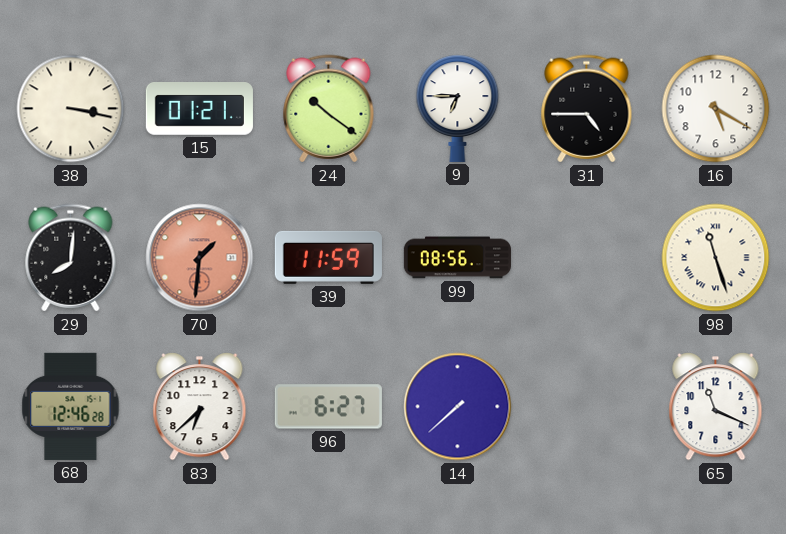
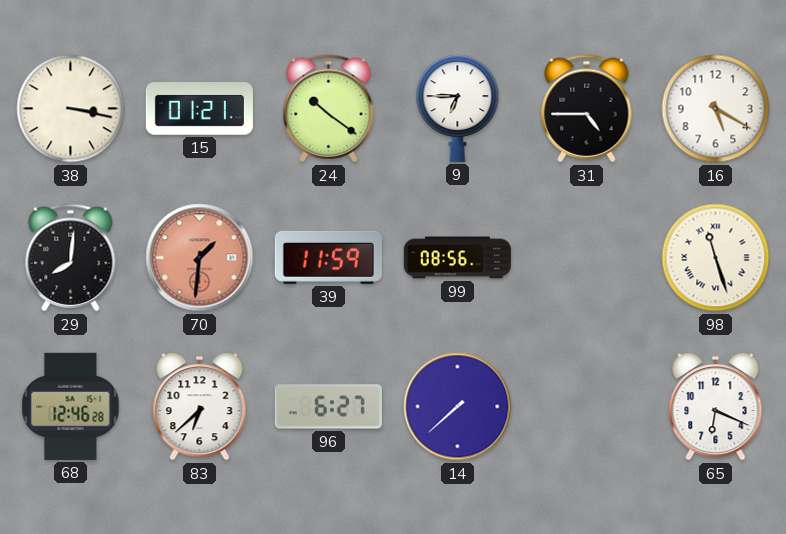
65: 11:19 -> 6:19
